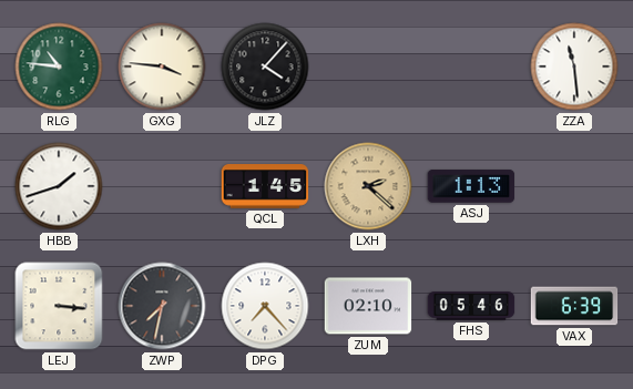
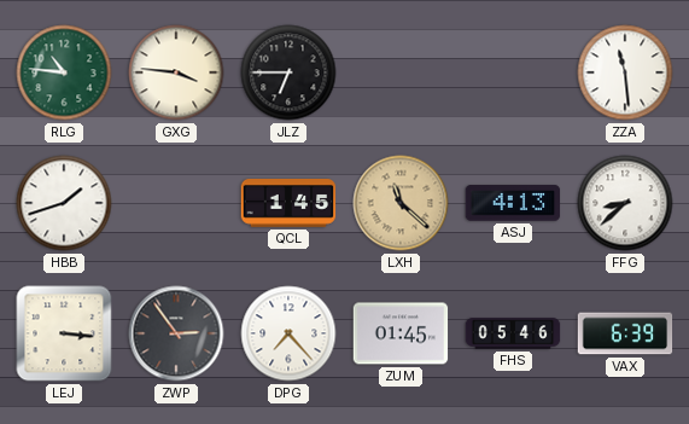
JLZ: 4:07 -> 6:45
LXH: 2:22 -> 11:22
ASJ: 1:13 -> 4:13
FFG: none -> 8:38
ZWP: 7:32 -> 2:54
ZUM: 02:10 -> 01:45
